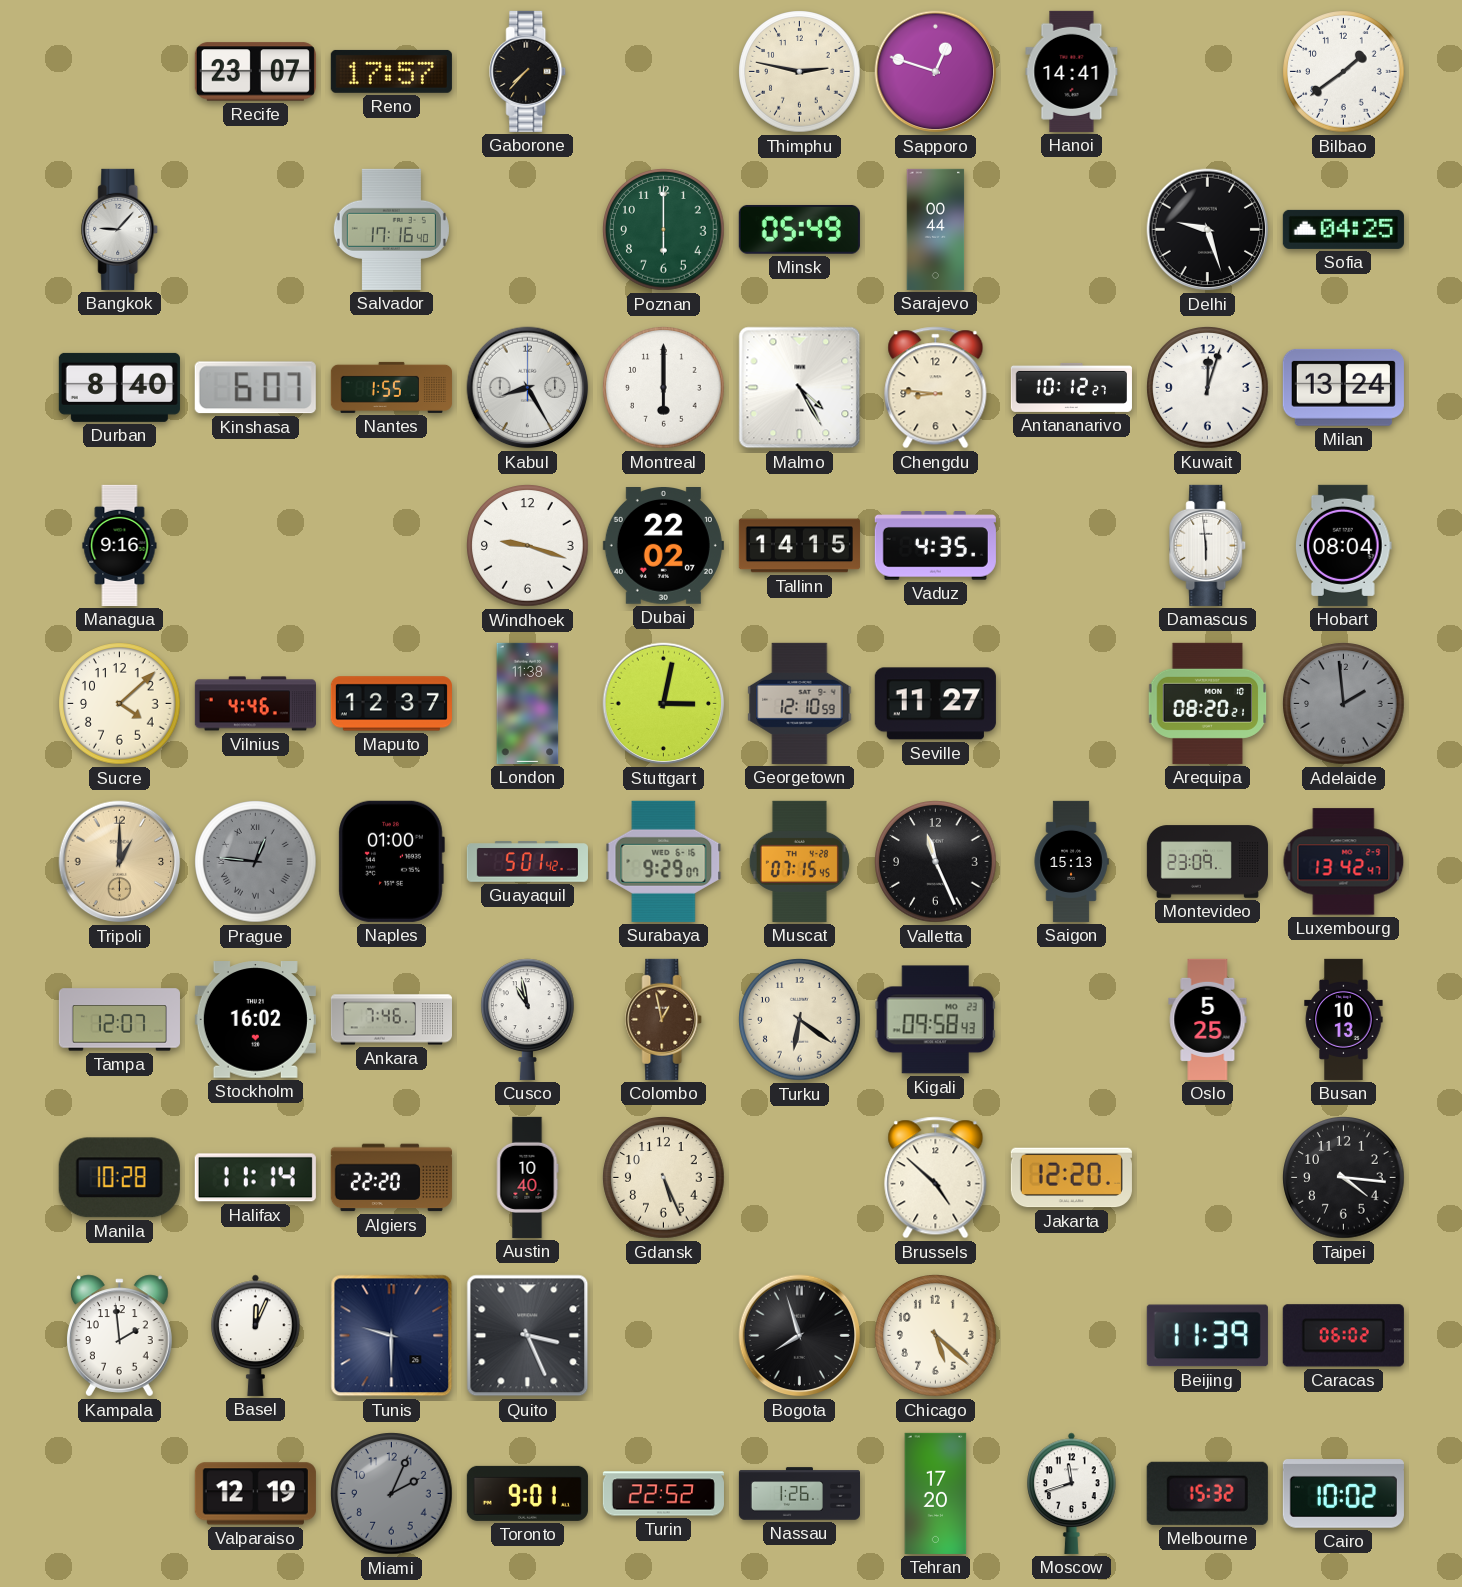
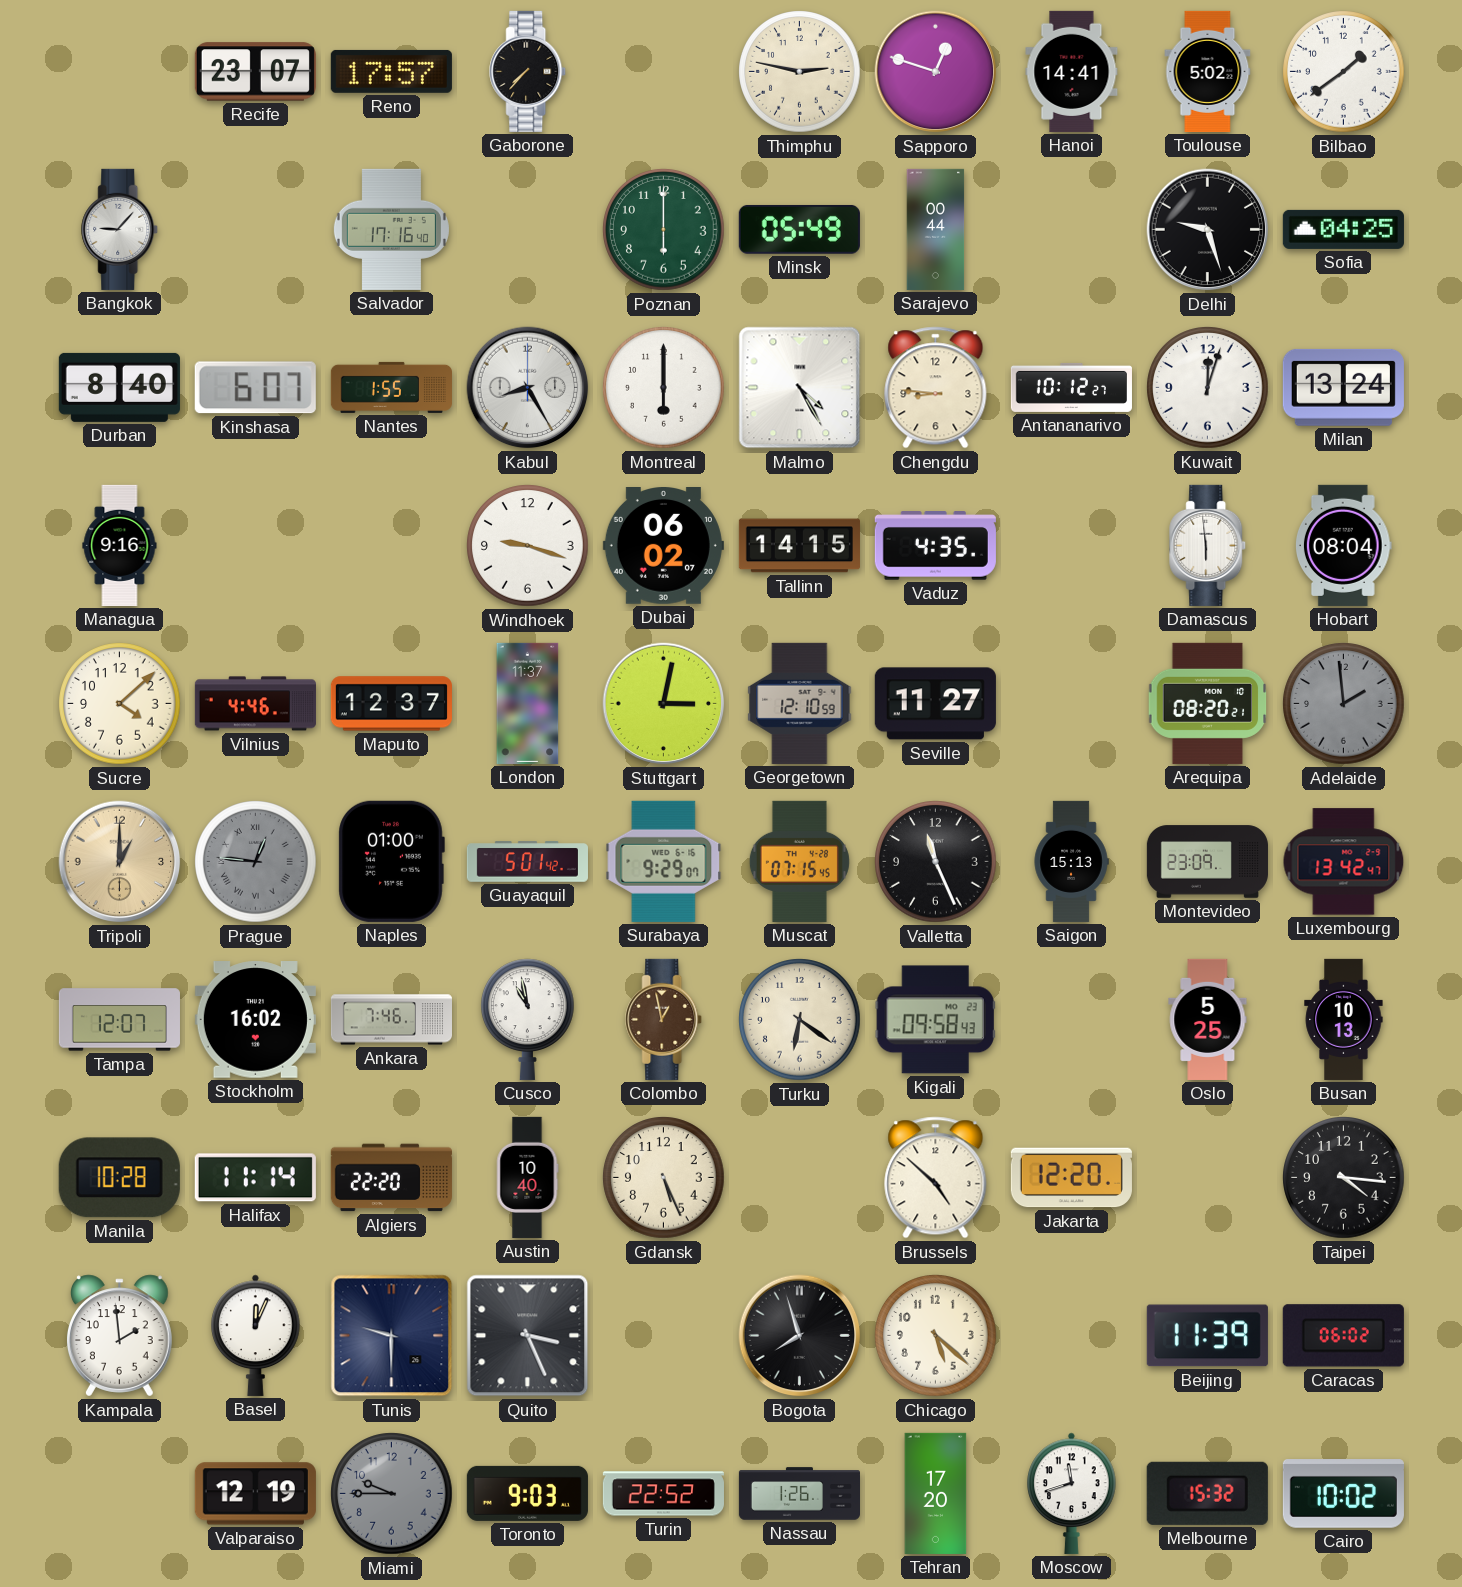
Toulouse: none -> 5:02
Dubai: 22:02 -> 06:02
London: 11:38 -> 11:37
Miami: 2:04 -> 9:45
Toronto: 9:01 -> 9:03
